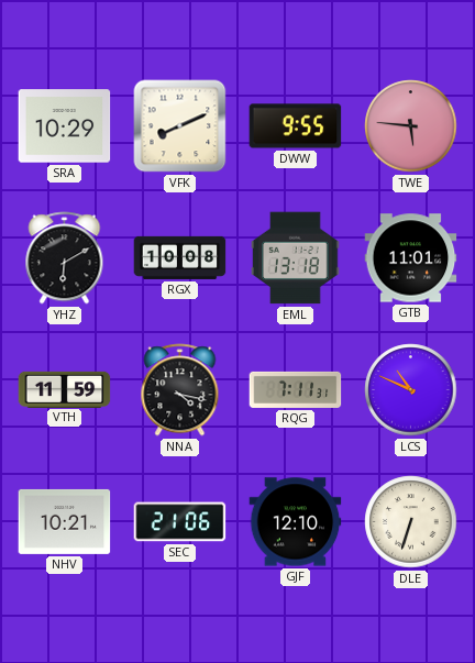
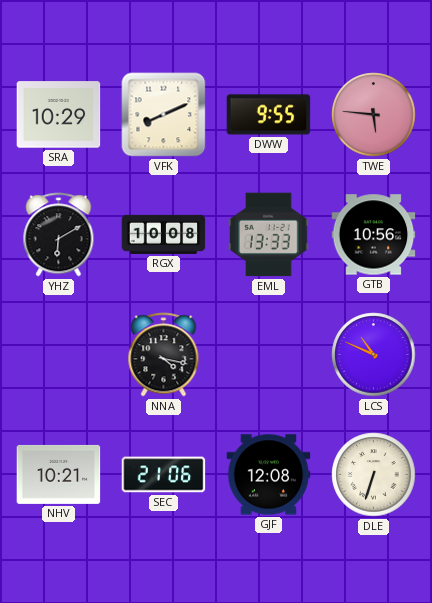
EML: 13:18 -> 13:33
GTB: 11:01 -> 10:56
VTH: 11:59 -> none
RQG: 7:11 -> none
GJF: 12:10 -> 12:08
